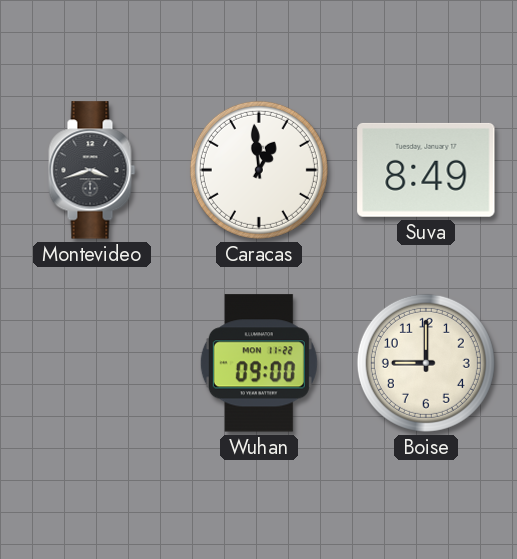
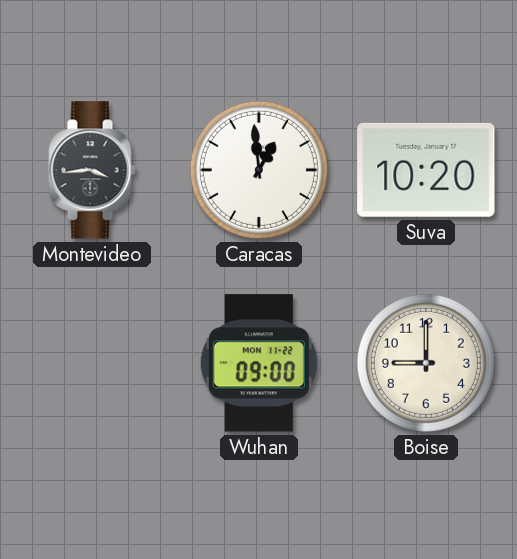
Montevideo: 3:42 -> 3:44
Suva: 8:49 -> 10:20
